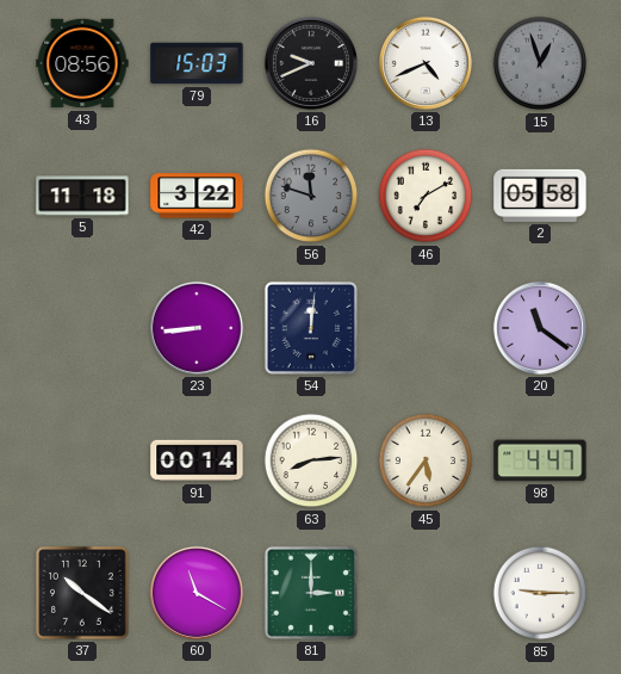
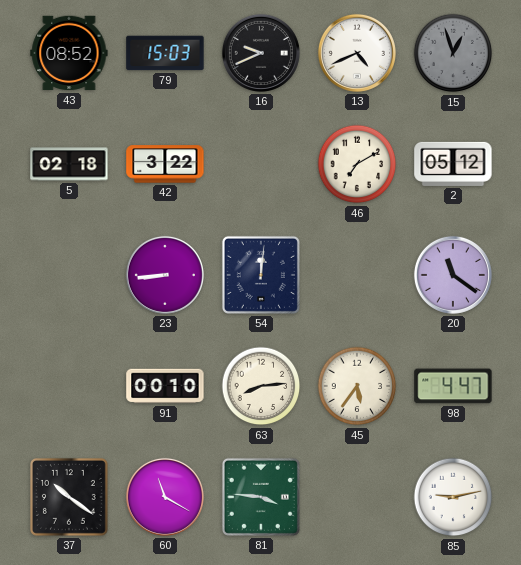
43: 08:56 -> 08:52
5: 11:18 -> 02:18
56: 11:48 -> none
2: 05:58 -> 05:12
91: 00:14 -> 00:10
81: 3:00 -> 3:46
85: 9:15 -> 9:13
